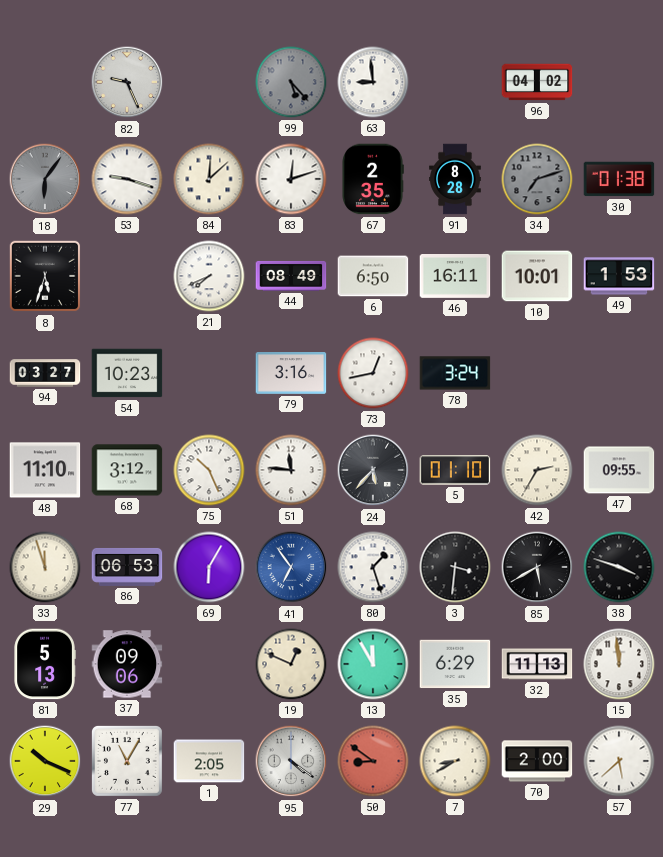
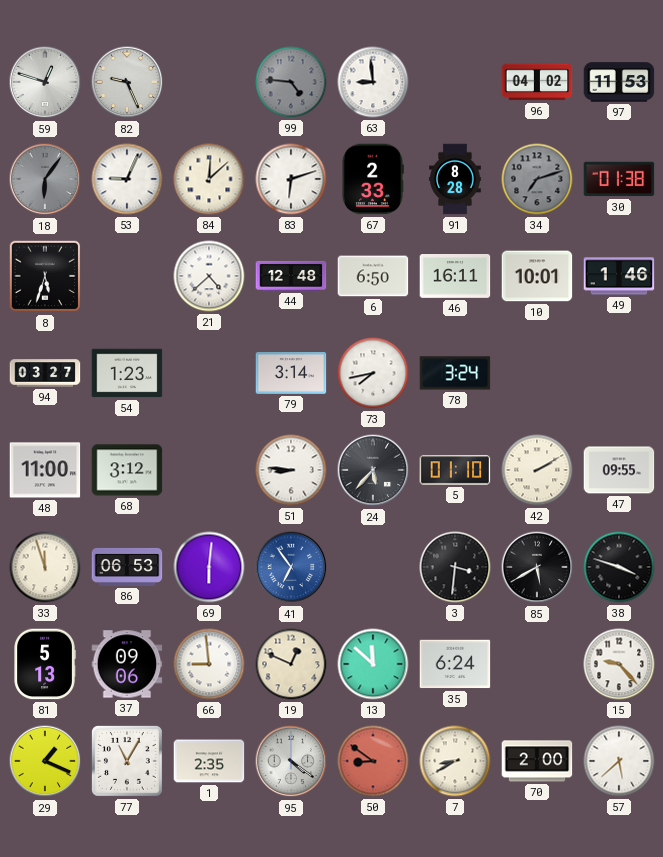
59: none -> 12:48
99: 5:23 -> 4:46
97: none -> 11:53
53: 9:18 -> 9:04
83: 12:12 -> 6:12
67: 2:35 -> 2:33
21: 7:41 -> 4:38
44: 08:49 -> 12:48
49: 1:53 -> 1:46
54: 10:23 -> 1:23
79: 3:16 -> 3:14
73: 12:43 -> 7:43
48: 11:10 -> 11:00
75: 10:26 -> none
51: 11:46 -> 8:46
42: 2:35 -> 2:10
69: 6:05 -> 6:01
80: 1:27 -> none
66: none -> 8:59
13: 11:55 -> 11:52
35: 6:29 -> 6:24
32: 11:13 -> none
15: 11:59 -> 9:23
29: 10:19 -> 1:19
1: 2:05 -> 2:35
